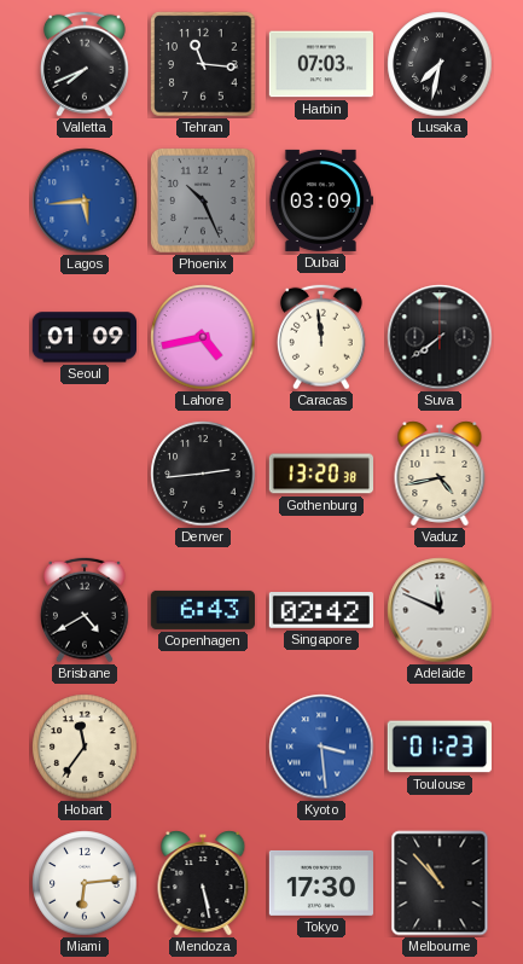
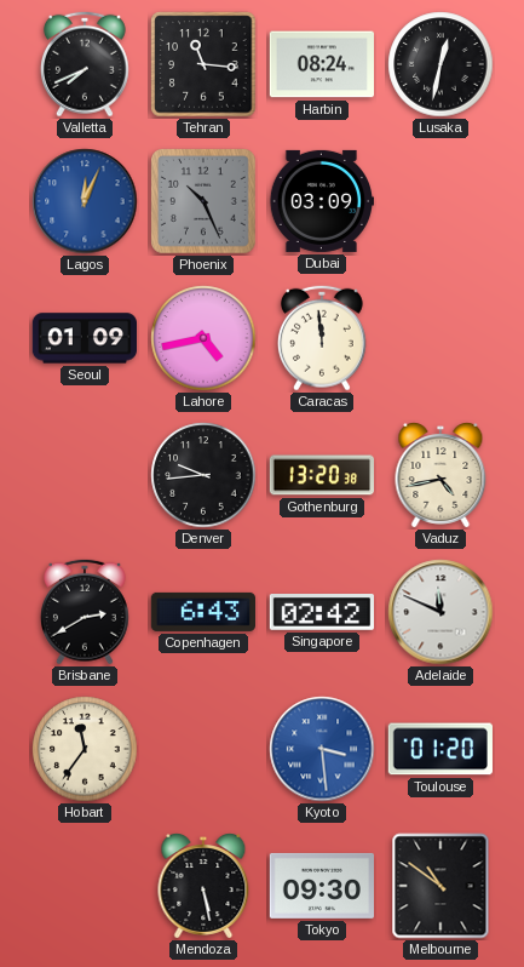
Harbin: 07:03 -> 08:24
Lusaka: 7:32 -> 12:32
Lagos: 5:44 -> 12:04
Suva: 7:39 -> none
Denver: 2:44 -> 9:44
Brisbane: 4:40 -> 2:40
Toulouse: 01:23 -> 01:20
Miami: 6:14 -> none
Tokyo: 17:30 -> 09:30
Melbourne: 10:53 -> 10:51
